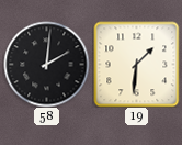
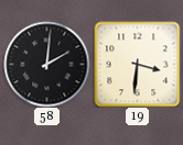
19: 1:31 -> 3:31
